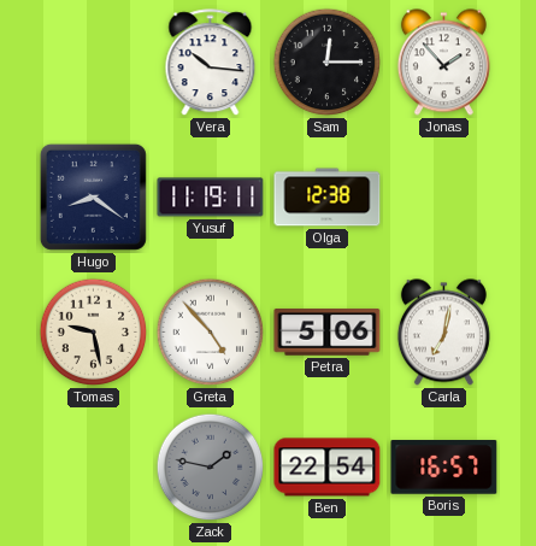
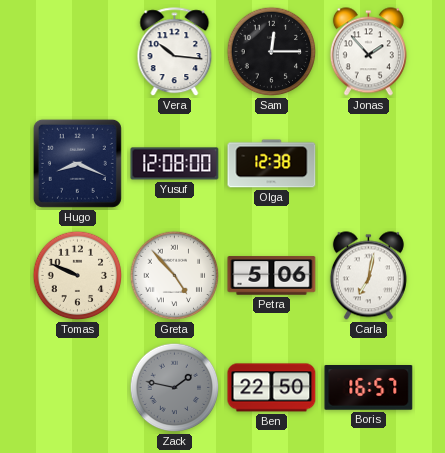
Hugo: 8:21 -> 8:19
Yusuf: 11:19 -> 12:08
Tomas: 9:28 -> 9:49
Ben: 22:54 -> 22:50
